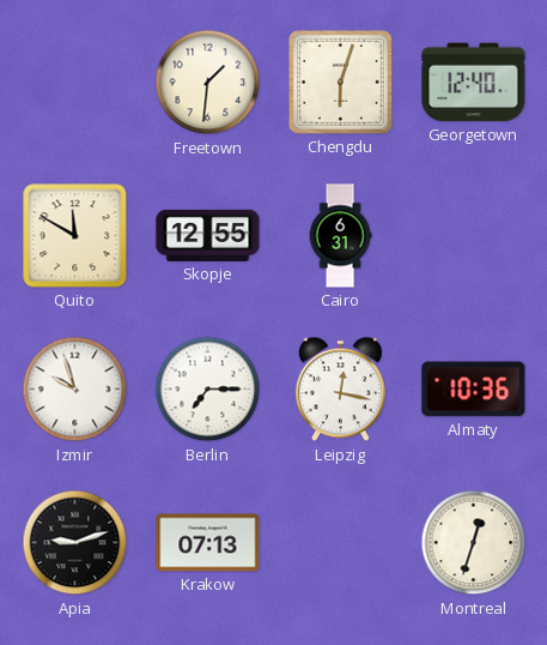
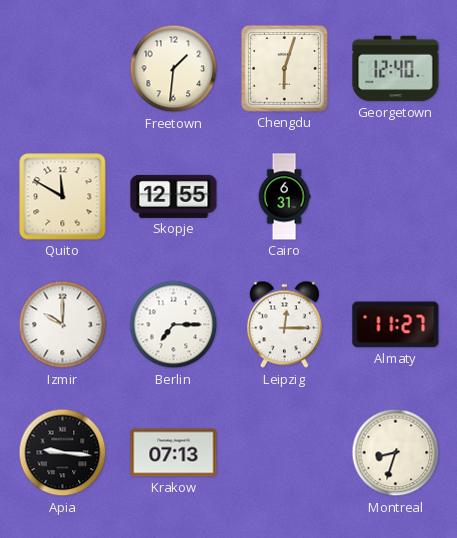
Izmir: 9:57 -> 10:00
Leipzig: 12:17 -> 12:15
Almaty: 10:36 -> 11:27
Apia: 9:12 -> 9:16
Montreal: 12:33 -> 8:33
